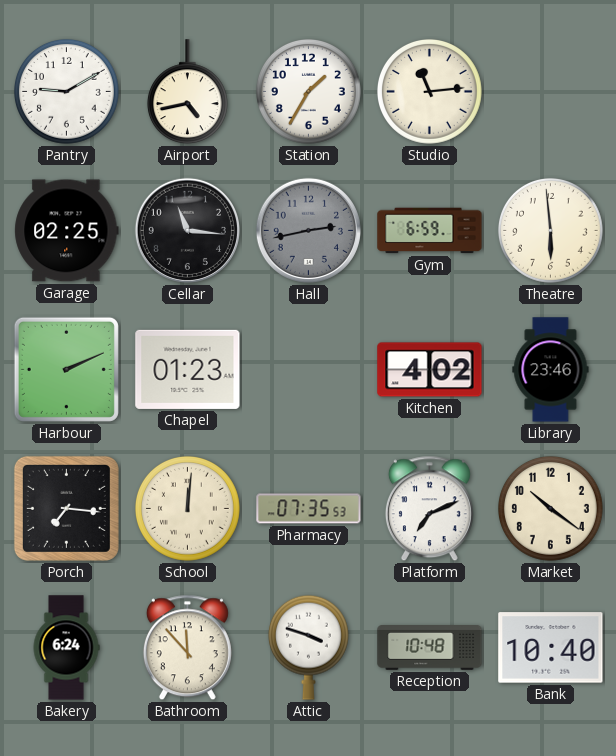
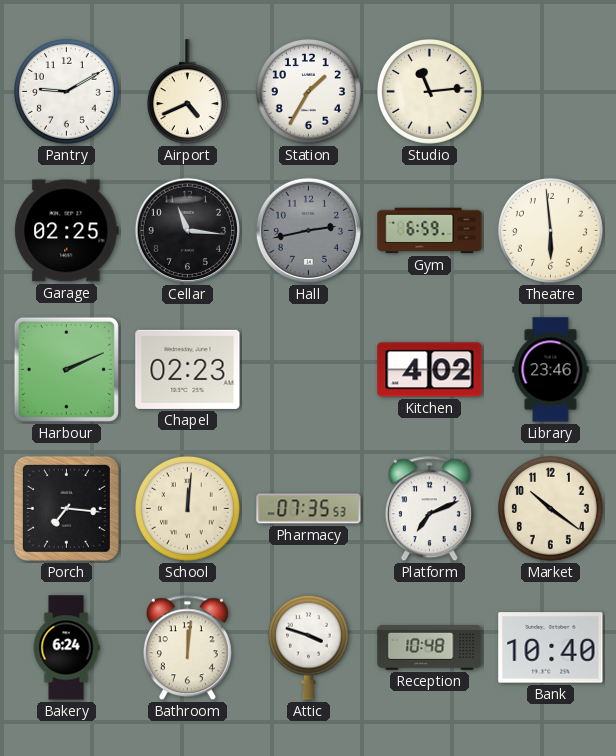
Airport: 4:43 -> 4:41
Chapel: 01:23 -> 02:23
Bathroom: 11:53 -> 12:01
